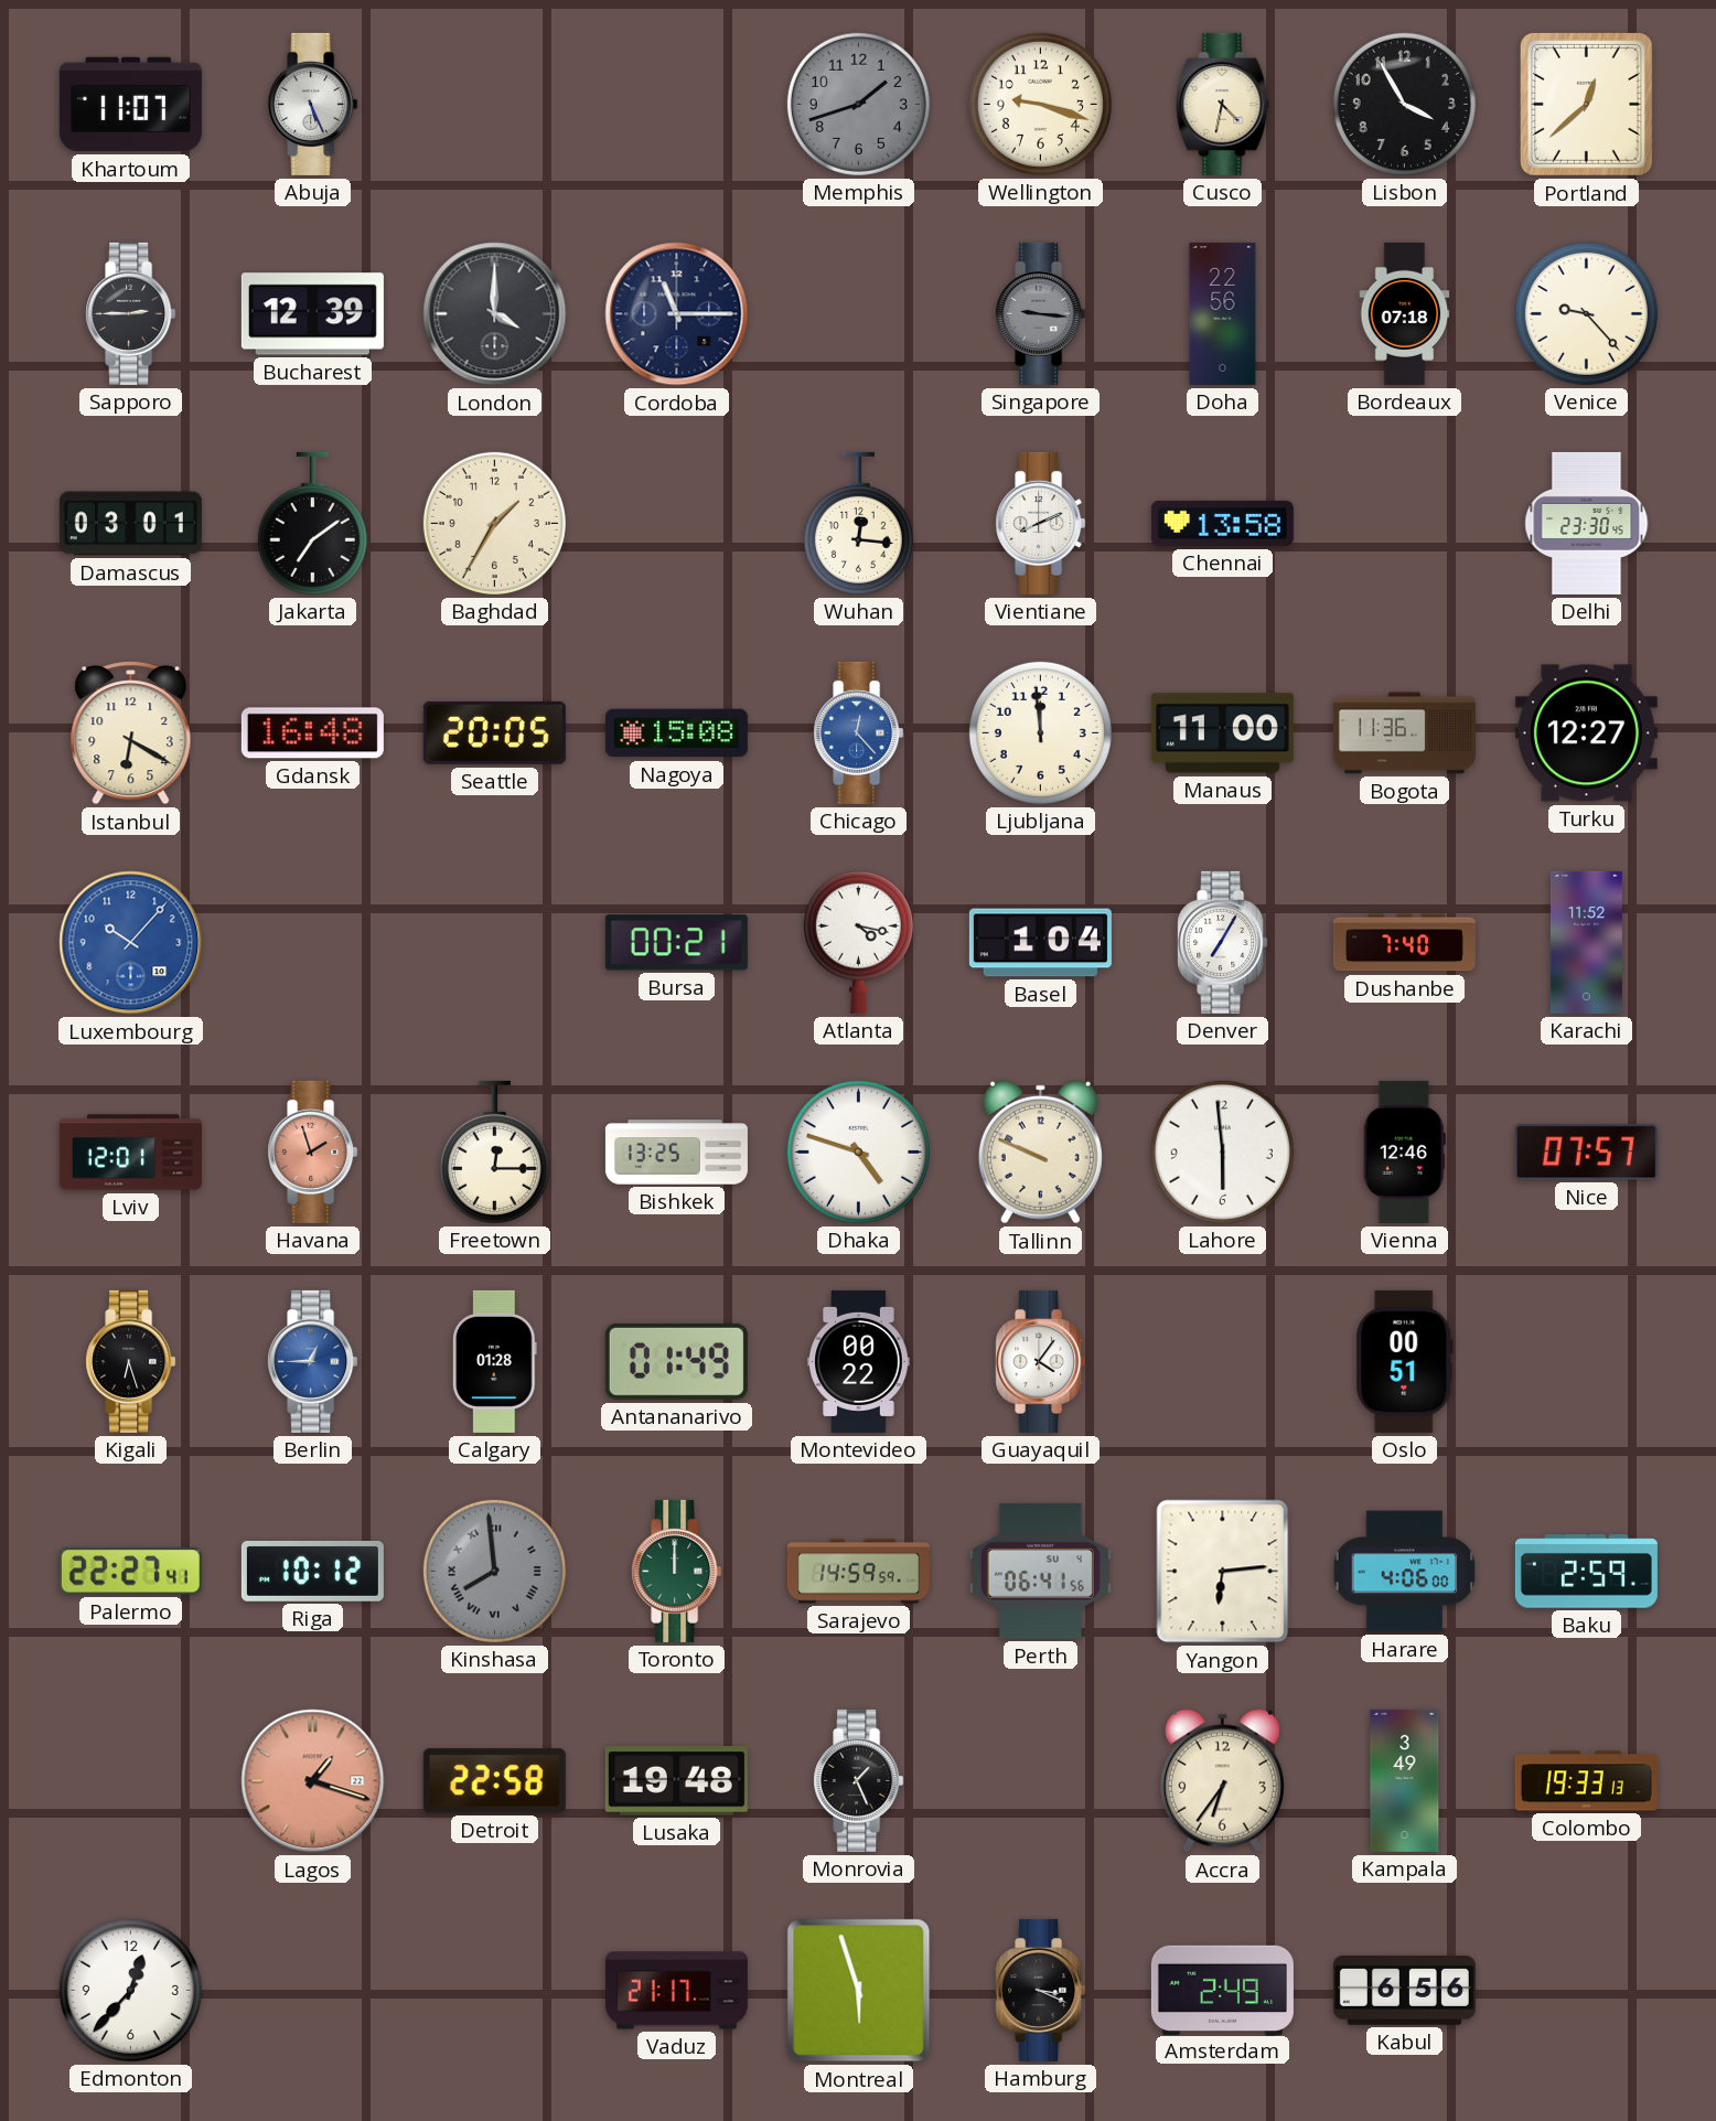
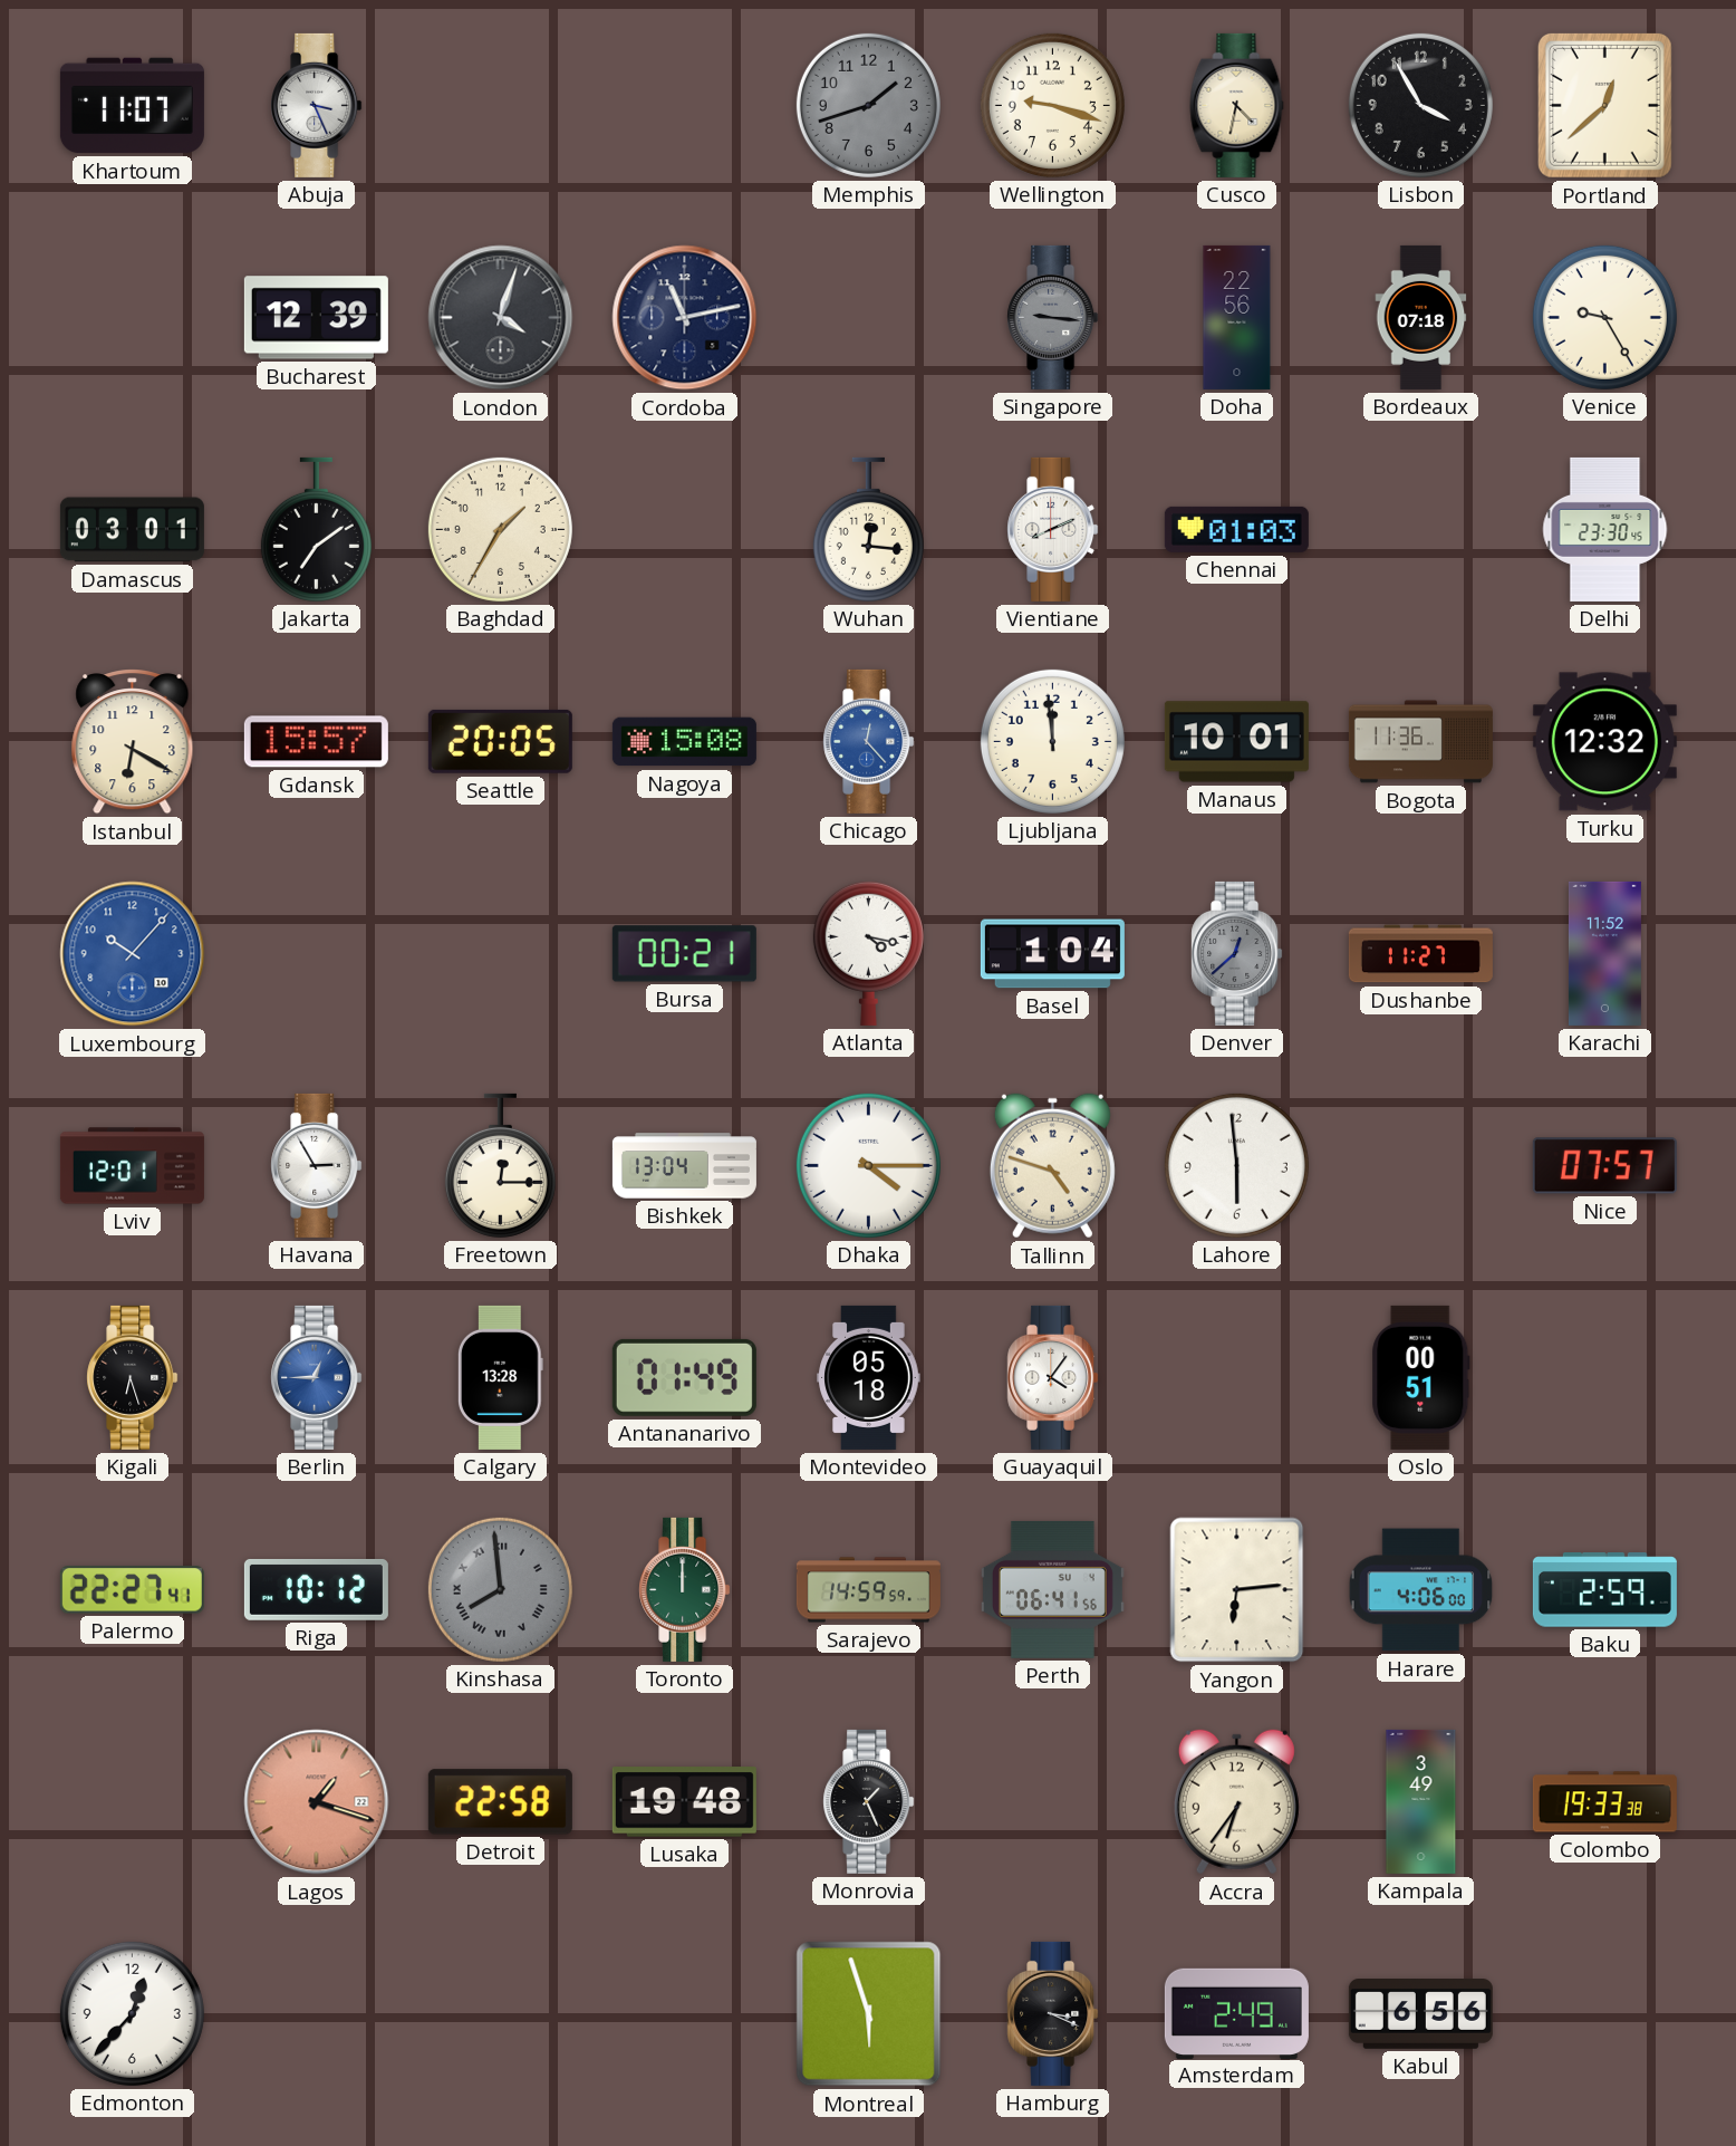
Abuja: 5:26 -> 3:26
Sapporo: 2:45 -> none
London: 4:00 -> 4:03
Cordoba: 11:15 -> 11:13
Venice: 9:23 -> 9:25
Chennai: 13:58 -> 01:03
Gdansk: 16:48 -> 15:57
Manaus: 11:00 -> 10:01
Turku: 12:27 -> 12:32
Denver: 7:05 -> 12:38
Denver dial: white -> grey
Dushanbe: 7:40 -> 11:27
Havana: 1:57 -> 2:55
Havana dial: salmon -> white
Bishkek: 13:25 -> 13:04
Dhaka: 4:48 -> 4:15
Tallinn: 9:49 -> 4:48
Vienna: 12:46 -> none
Calgary: 01:28 -> 13:28
Montevideo: 00:22 -> 05:18
Colombo: 19:33:13 -> 19:33:38
Vaduz: 21:17 -> none
